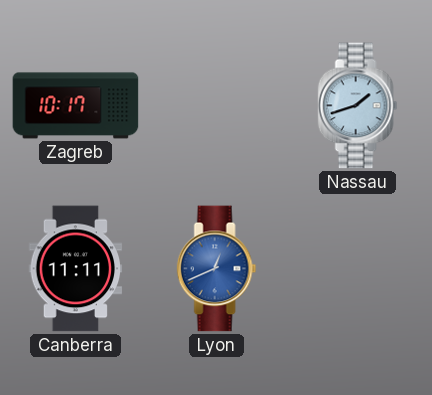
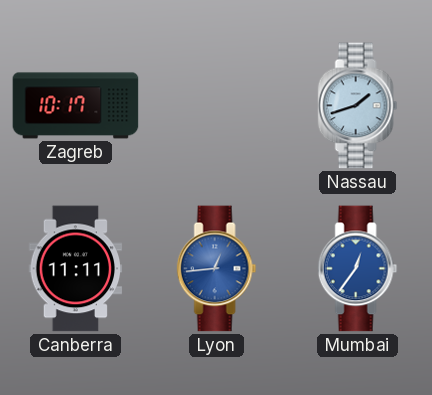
Lyon: 12:41 -> 12:44
Mumbai: none -> 12:36
